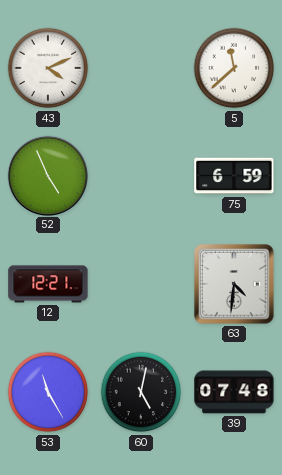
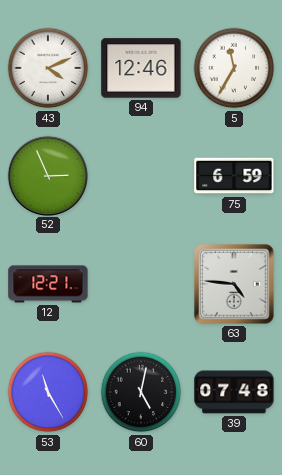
94: none -> 12:46
5: 11:38 -> 11:35
52: 4:56 -> 2:56
63: 4:31 -> 4:46
